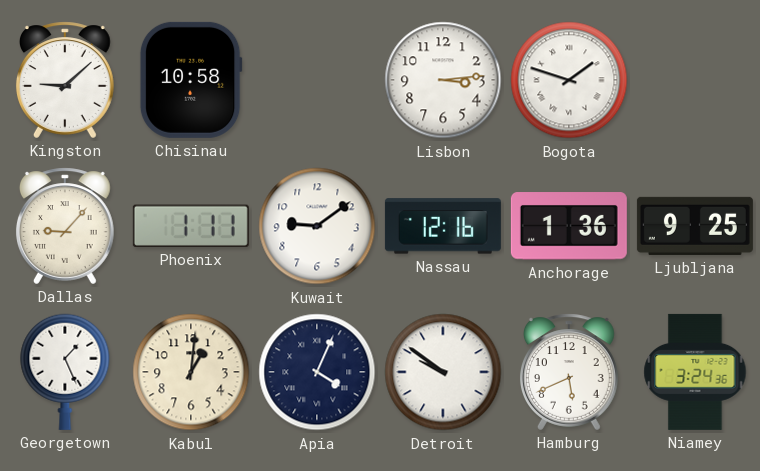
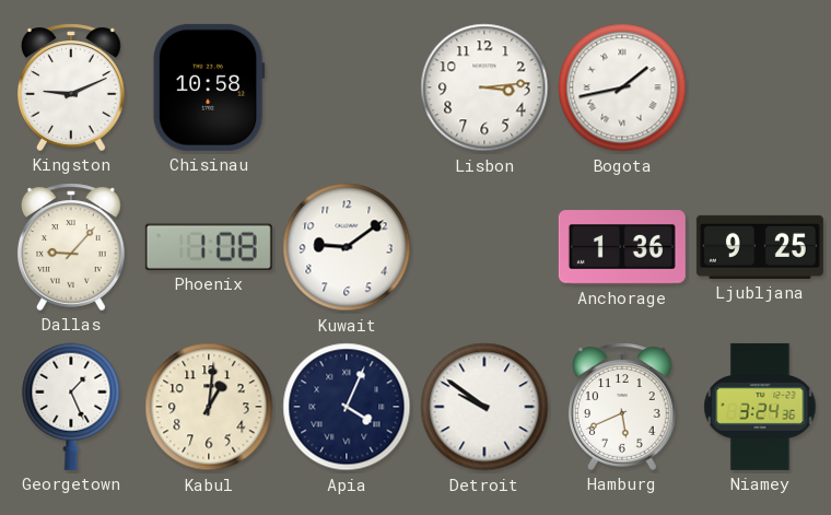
Kingston: 9:08 -> 9:11
Bogota: 1:48 -> 1:43
Phoenix: 1:11 -> 1:08
Nassau: 12:16 -> none
